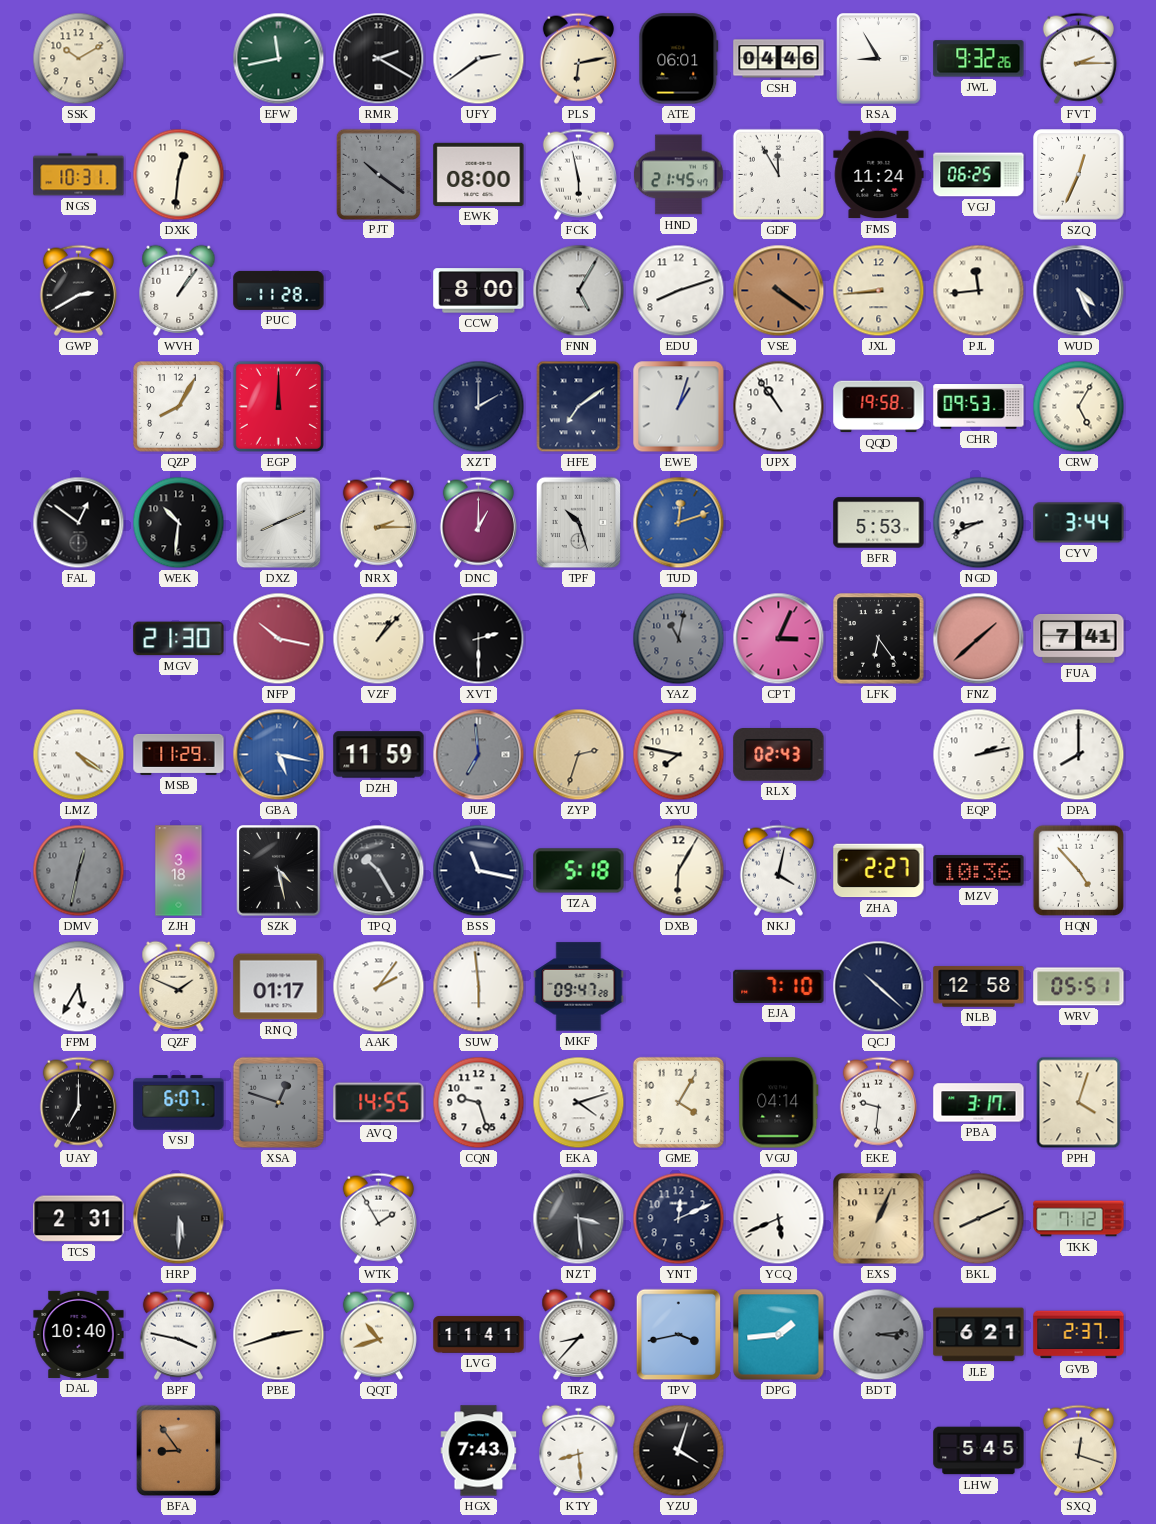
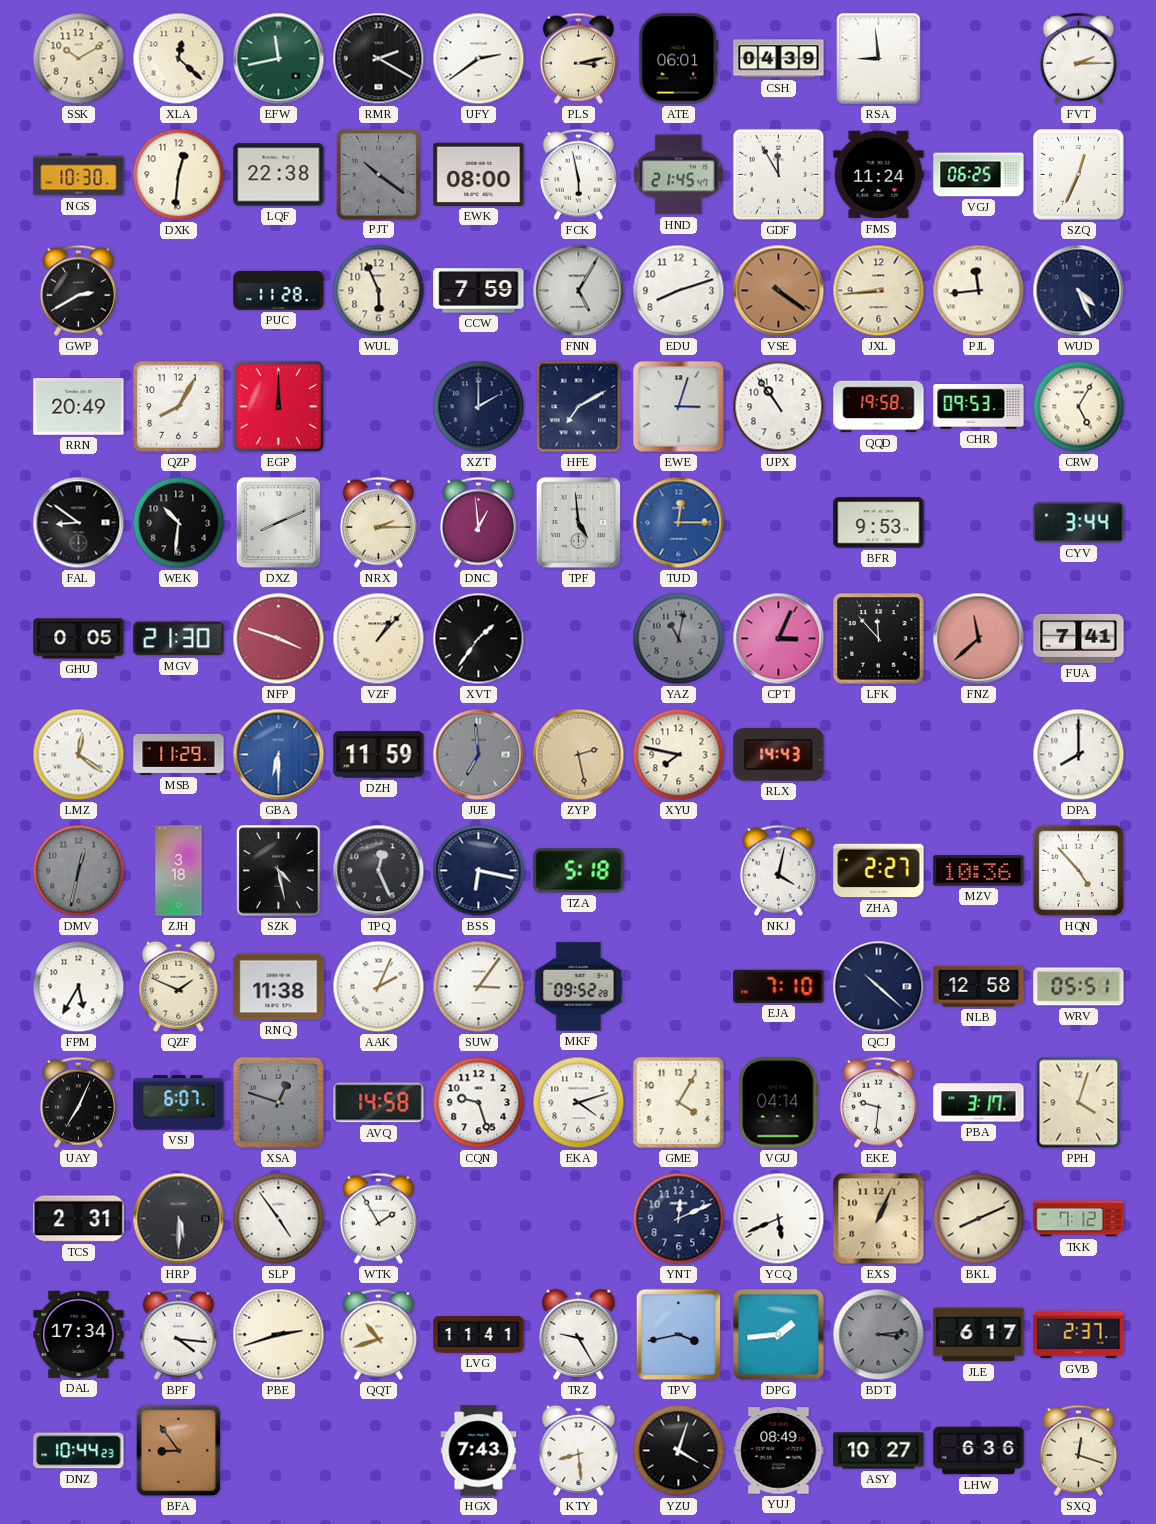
XLA: none -> 12:22
PLS: 6:13 -> 3:13
CSH: 04:46 -> 04:39
RSA: 8:55 -> 8:59
JWL: 9:32 -> none
NGS: 10:31 -> 10:30
LQF: none -> 22:38
WVH: 1:06 -> none
WUL: none -> 5:56
CCW: 8:00 -> 7:59
RRN: none -> 20:49
HFE: 7:09 -> 7:10
EWE: 1:03 -> 3:03
FAL: 12:51 -> 8:51
DNC: 1:00 -> 12:59
TPF: 10:27 -> 4:59
TUD: 12:12 -> 12:15
BFR: 5:53 -> 9:53
NGD: 8:41 -> none
GHU: none -> 0:05
NFP: 10:17 -> 3:48
XVT: 2:30 -> 1:36
LFK: 6:24 -> 11:53
FNZ: 1:38 -> 11:38
LMZ: 4:21 -> 12:21
GBA: 5:17 -> 6:30
ZYP: 2:33 -> 2:28
RLX: 02:43 -> 14:43
EQP: 2:13 -> none
TPQ: 10:25 -> 12:26
BSS: 11:17 -> 6:17
DXB: 6:05 -> none
RNQ: 01:17 -> 11:38
AAK: 2:06 -> 2:04
SUW: 5:59 -> 3:06
MKF: 09:47 -> 09:52
UAY: 7:00 -> 7:04
AVQ: 14:55 -> 14:58
SLP: none -> 4:54
NZT: 3:29 -> none
DAL: 10:40 -> 17:34
BPF: 3:47 -> 4:16
TRZ: 8:37 -> 9:25
JLE: 6:21 -> 6:17
DNZ: none -> 10:44
YUJ: none -> 08:49
ASY: none -> 10:27
LHW: 5:45 -> 6:36
